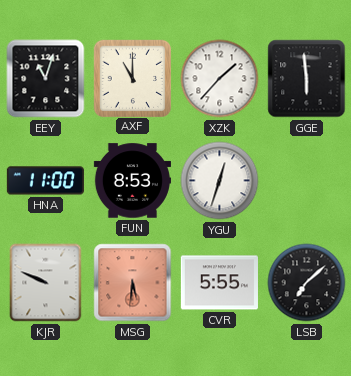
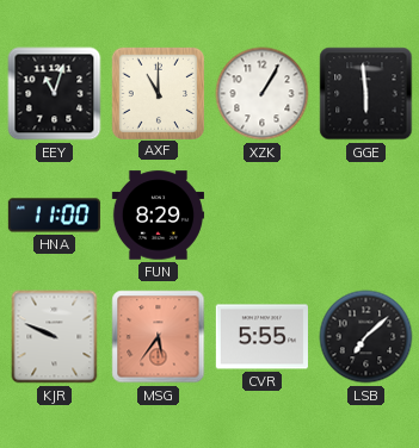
XZK: 1:37 -> 1:05
FUN: 8:53 -> 8:29
YGU: 12:33 -> none
MSG: 5:31 -> 5:36
